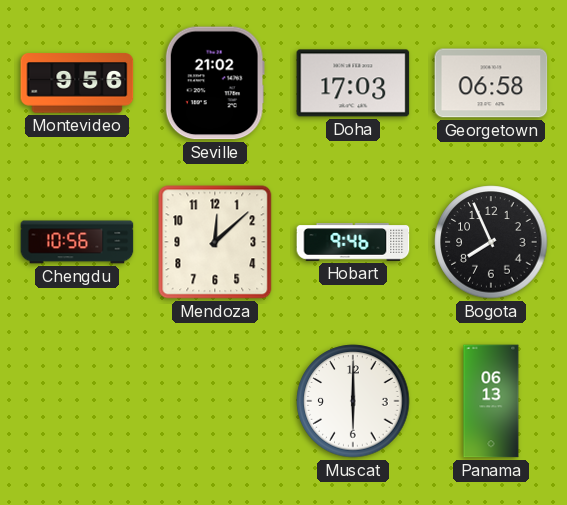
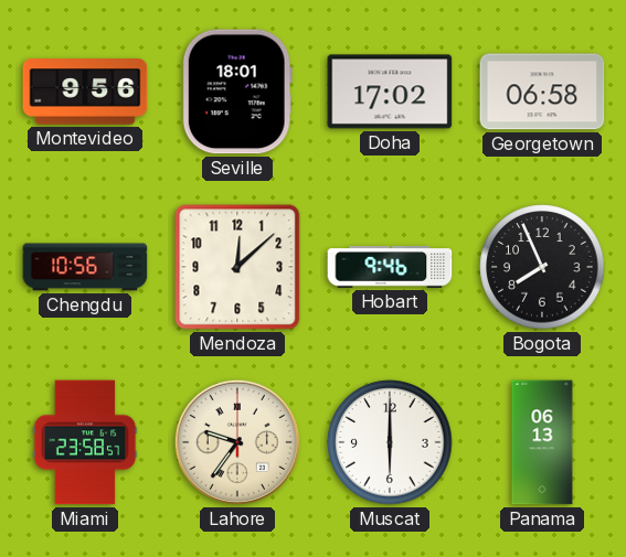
Seville: 21:02 -> 18:01
Doha: 17:03 -> 17:02
Miami: none -> 23:58
Lahore: none -> 9:36
